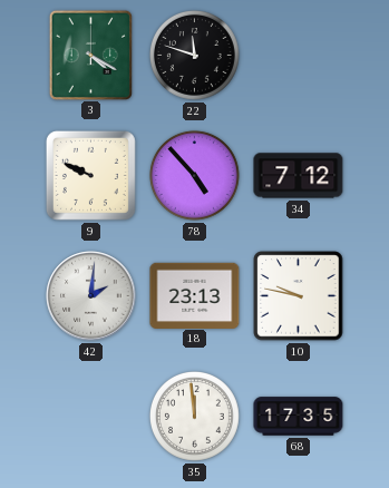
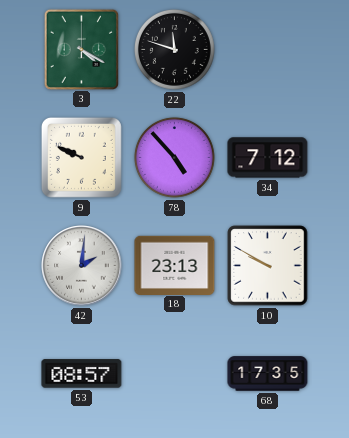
10: 9:47 -> 9:50
53: none -> 08:57
35: 11:59 -> none
